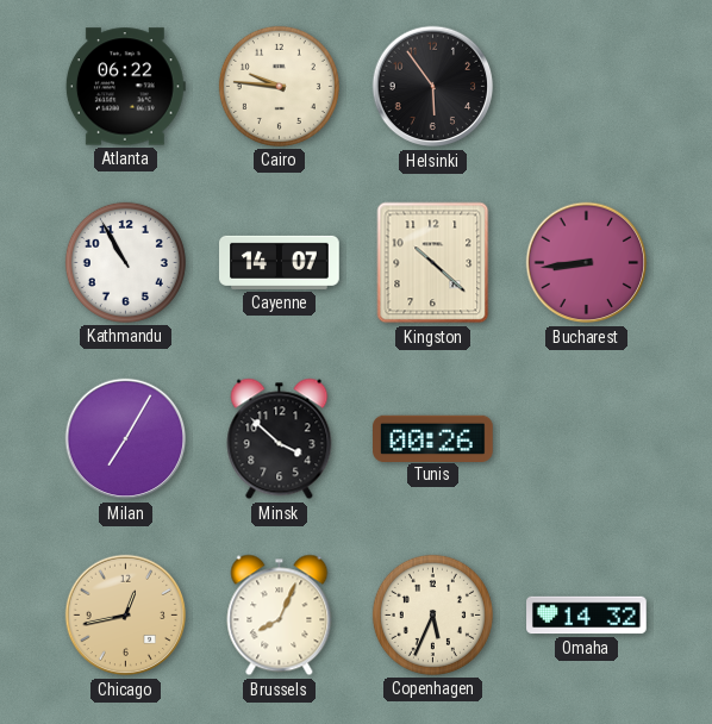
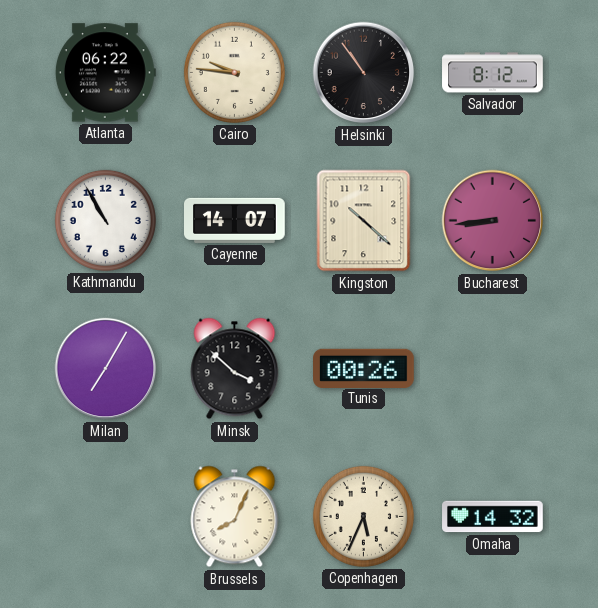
Helsinki: 5:54 -> 10:54
Salvador: none -> 8:12
Chicago: 12:43 -> none
